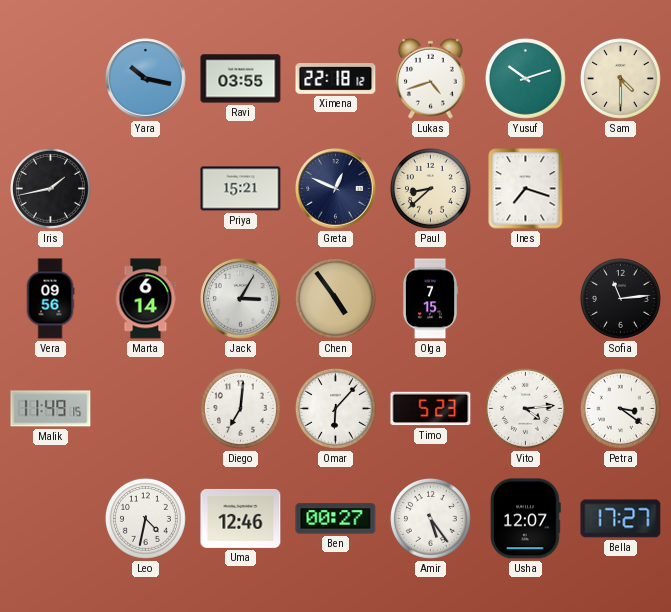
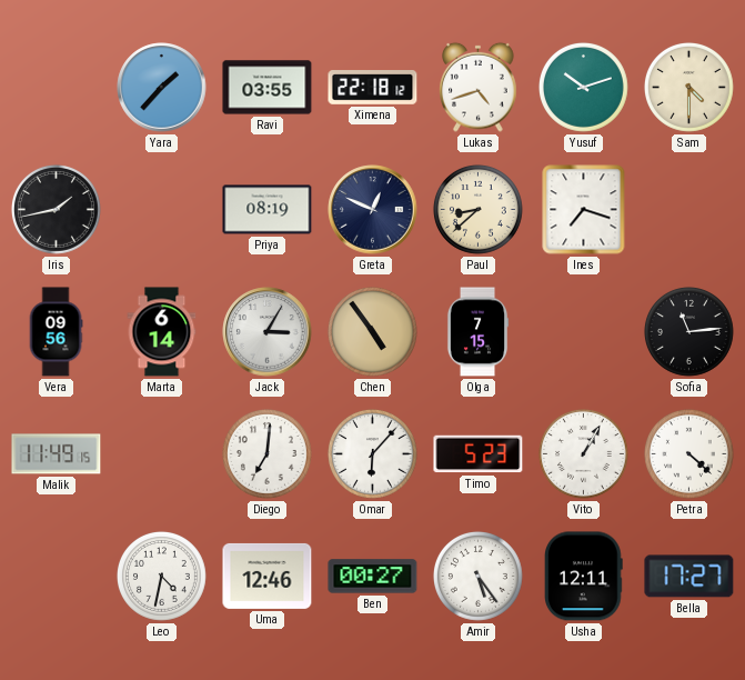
Yara: 10:17 -> 1:37
Priya: 15:21 -> 08:19
Vito: 4:14 -> 1:05
Petra: 3:21 -> 4:22
Usha: 12:07 -> 12:11
